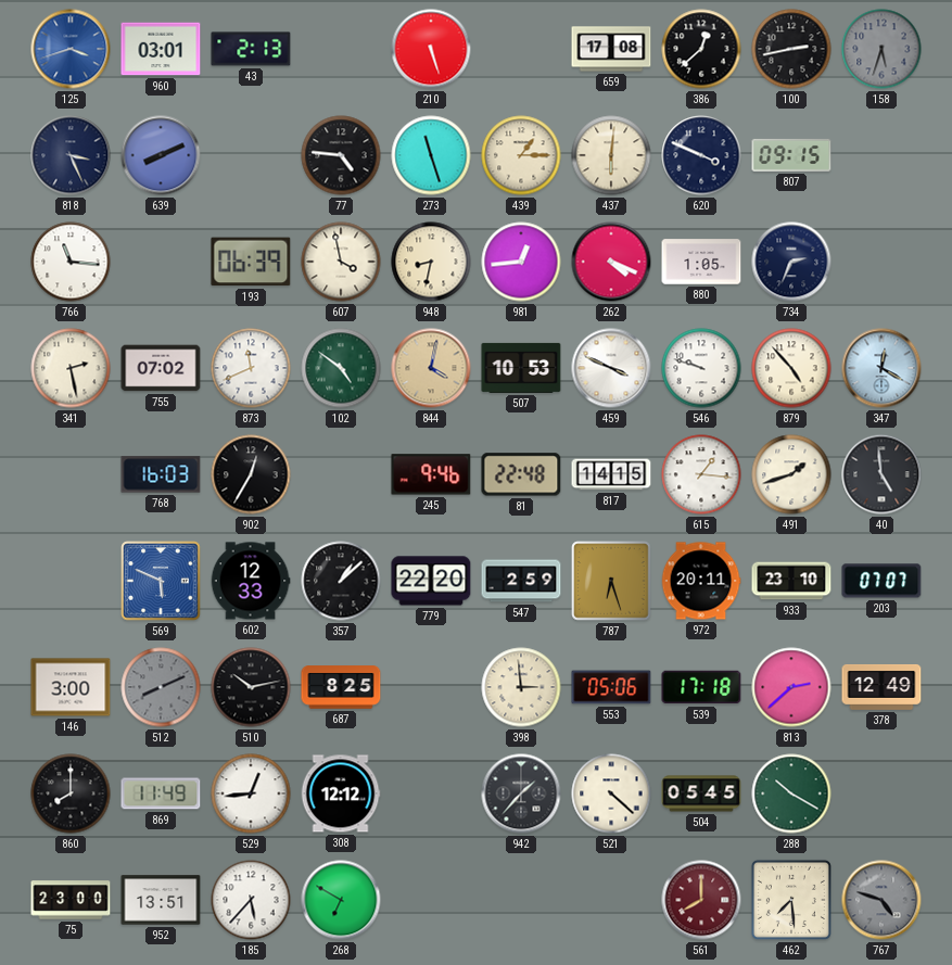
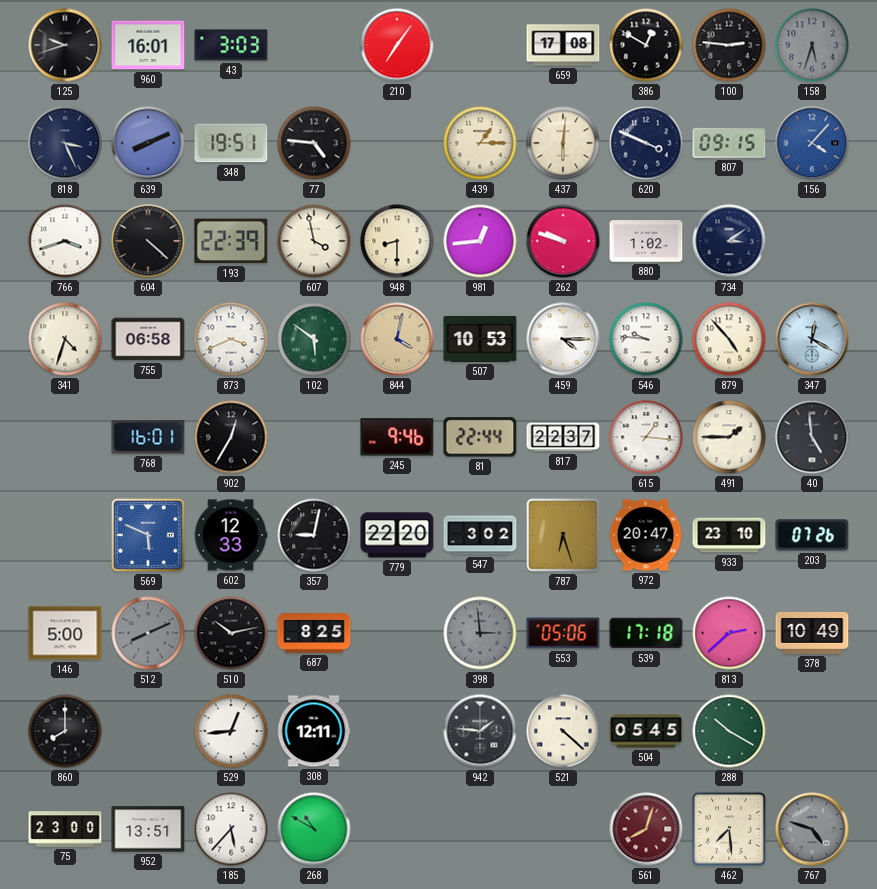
125: 3:42 -> 9:42
125 dial: blue -> black
960: 03:01 -> 16:01
43: 2:13 -> 3:03
210: 5:27 -> 7:06
386: 12:38 -> 12:50
100: 2:43 -> 2:46
348: none -> 19:51
273: 11:27 -> none
156: none -> 4:07
766: 11:16 -> 3:42
604: none -> 4:22
193: 06:39 -> 22:39
948: 8:32 -> 8:30
262: 4:19 -> 9:48
880: 1:05 -> 1:02
734: 2:34 -> 3:09
341: 2:28 -> 4:33
755: 07:02 -> 06:58
873: 11:41 -> 3:41
102: 4:51 -> 5:51
459: 3:49 -> 4:15
546: 9:48 -> 9:46
768: 16:03 -> 16:01
81: 22:48 -> 22:44
817: 14:15 -> 22:37
491: 1:42 -> 1:45
357: 1:08 -> 9:02
547: 2:59 -> 3:02
972: 20:11 -> 20:47
203: 07:07 -> 07:26
146: 3:00 -> 5:00
398 dial: cream -> grey
378: 12:49 -> 10:49
869: 11:49 -> none
308: 12:12 -> 12:11
942: 1:37 -> 1:46
268: 6:50 -> 10:50
561: 8:00 -> 8:03
